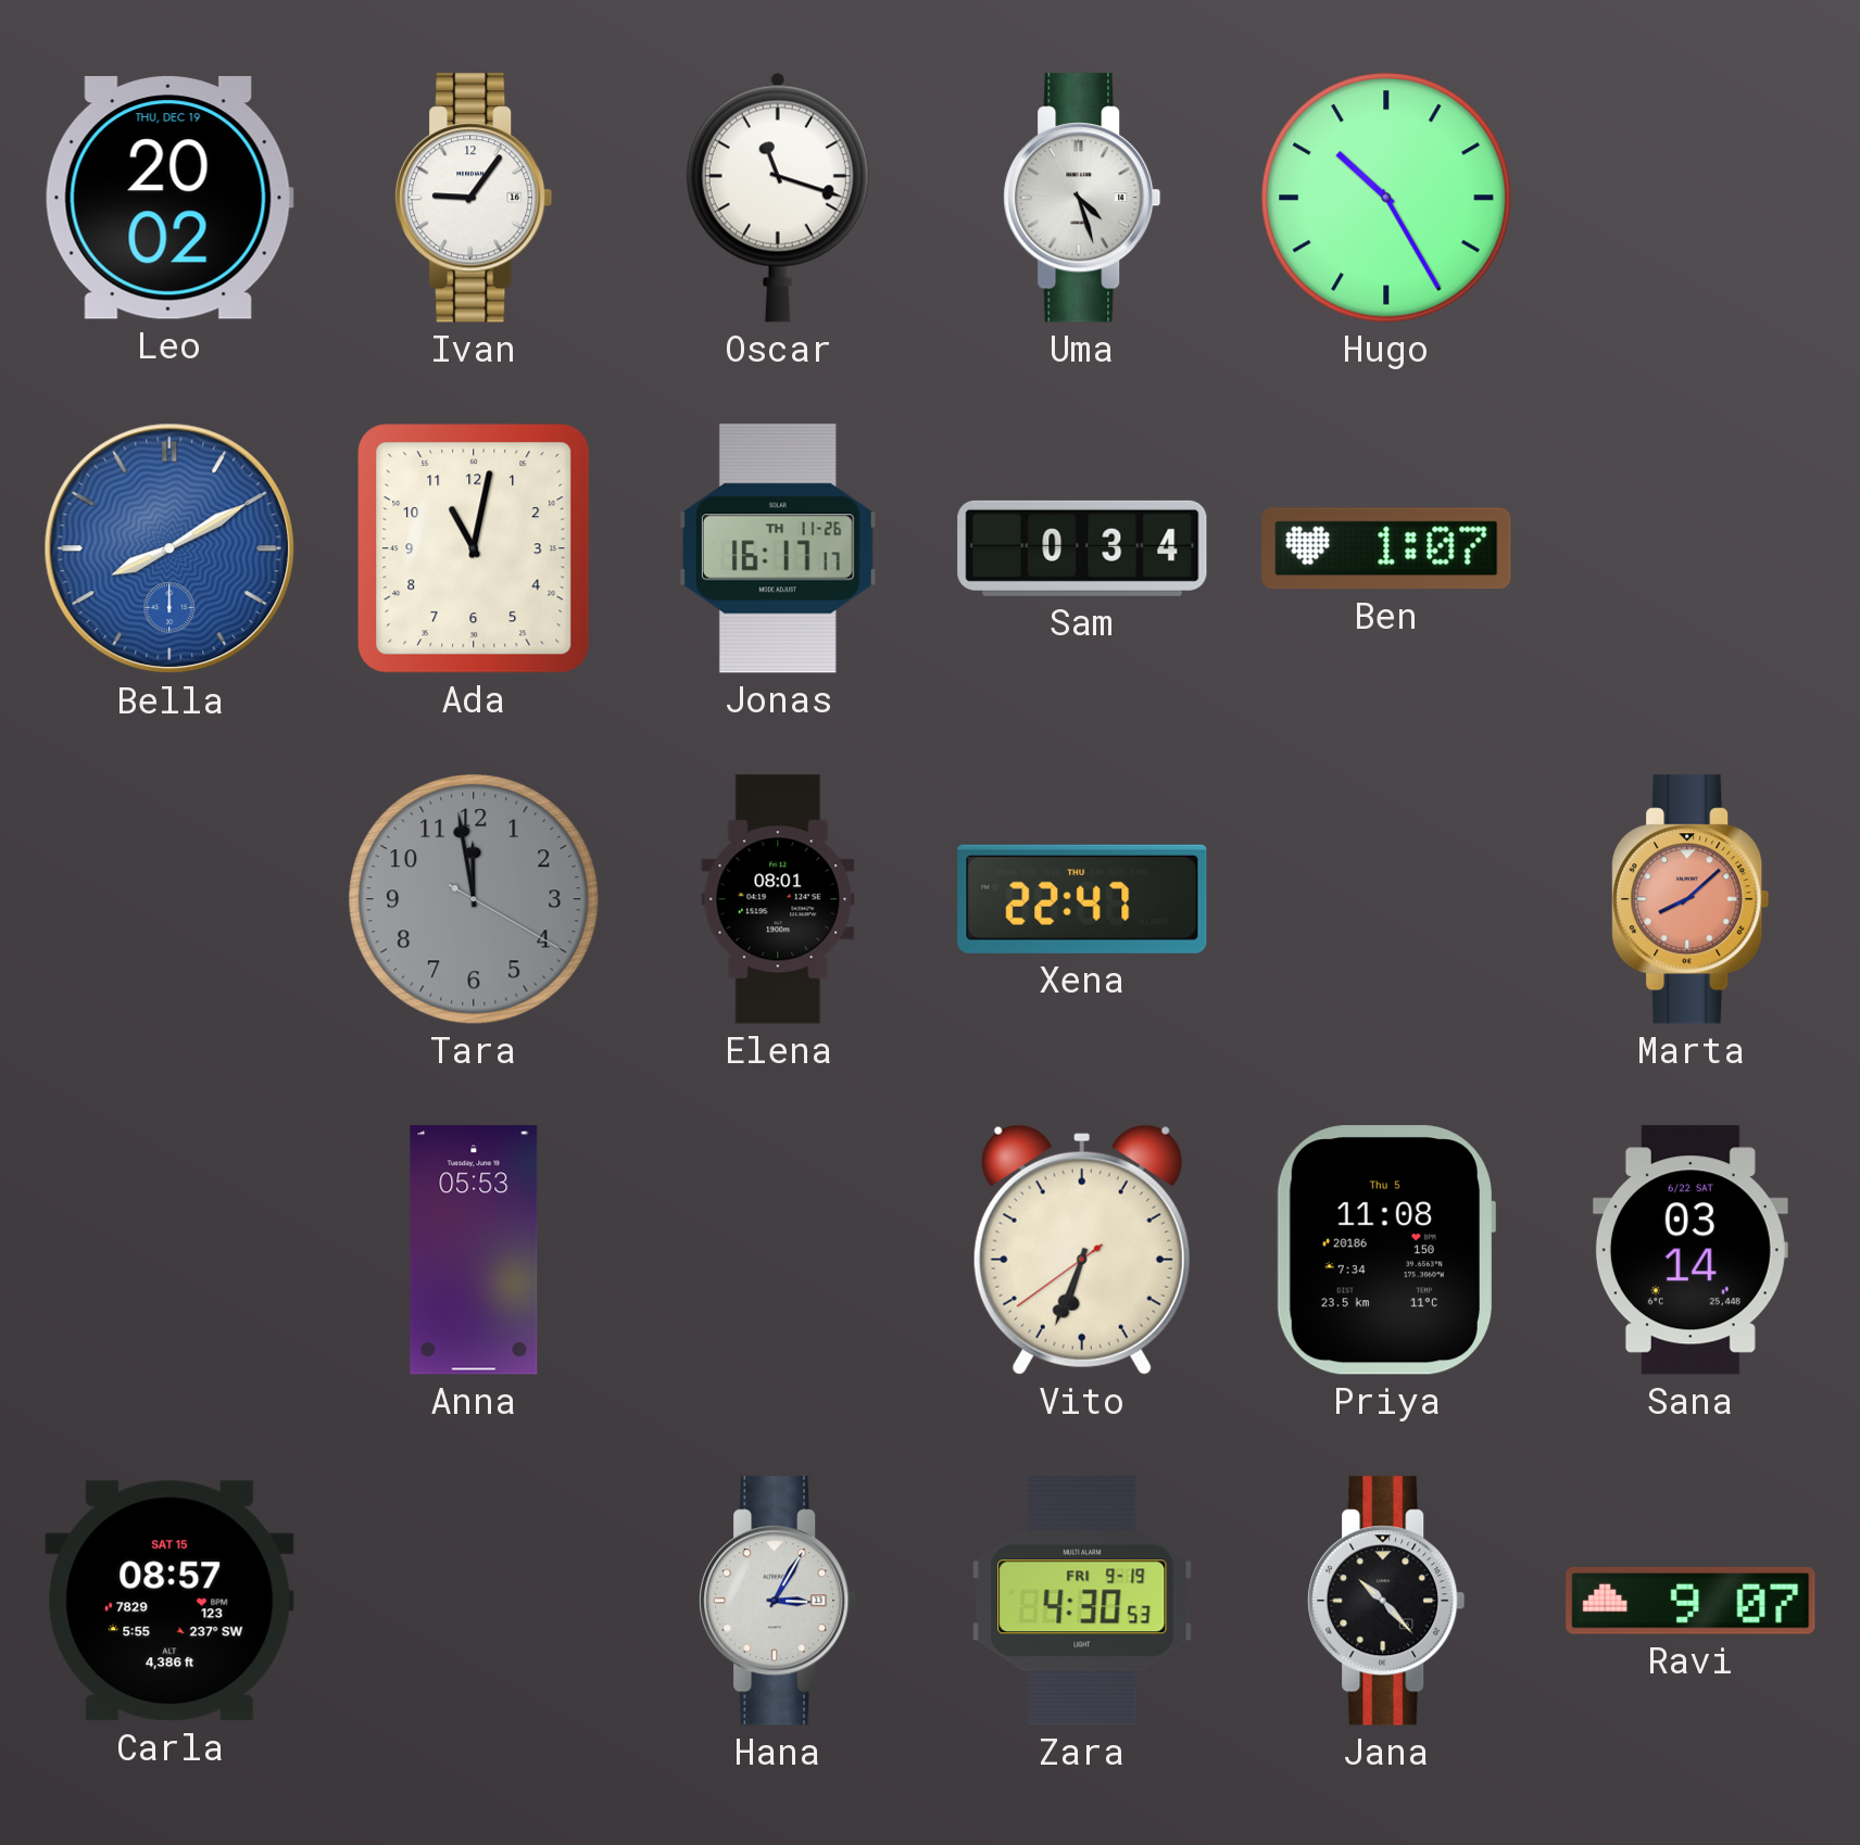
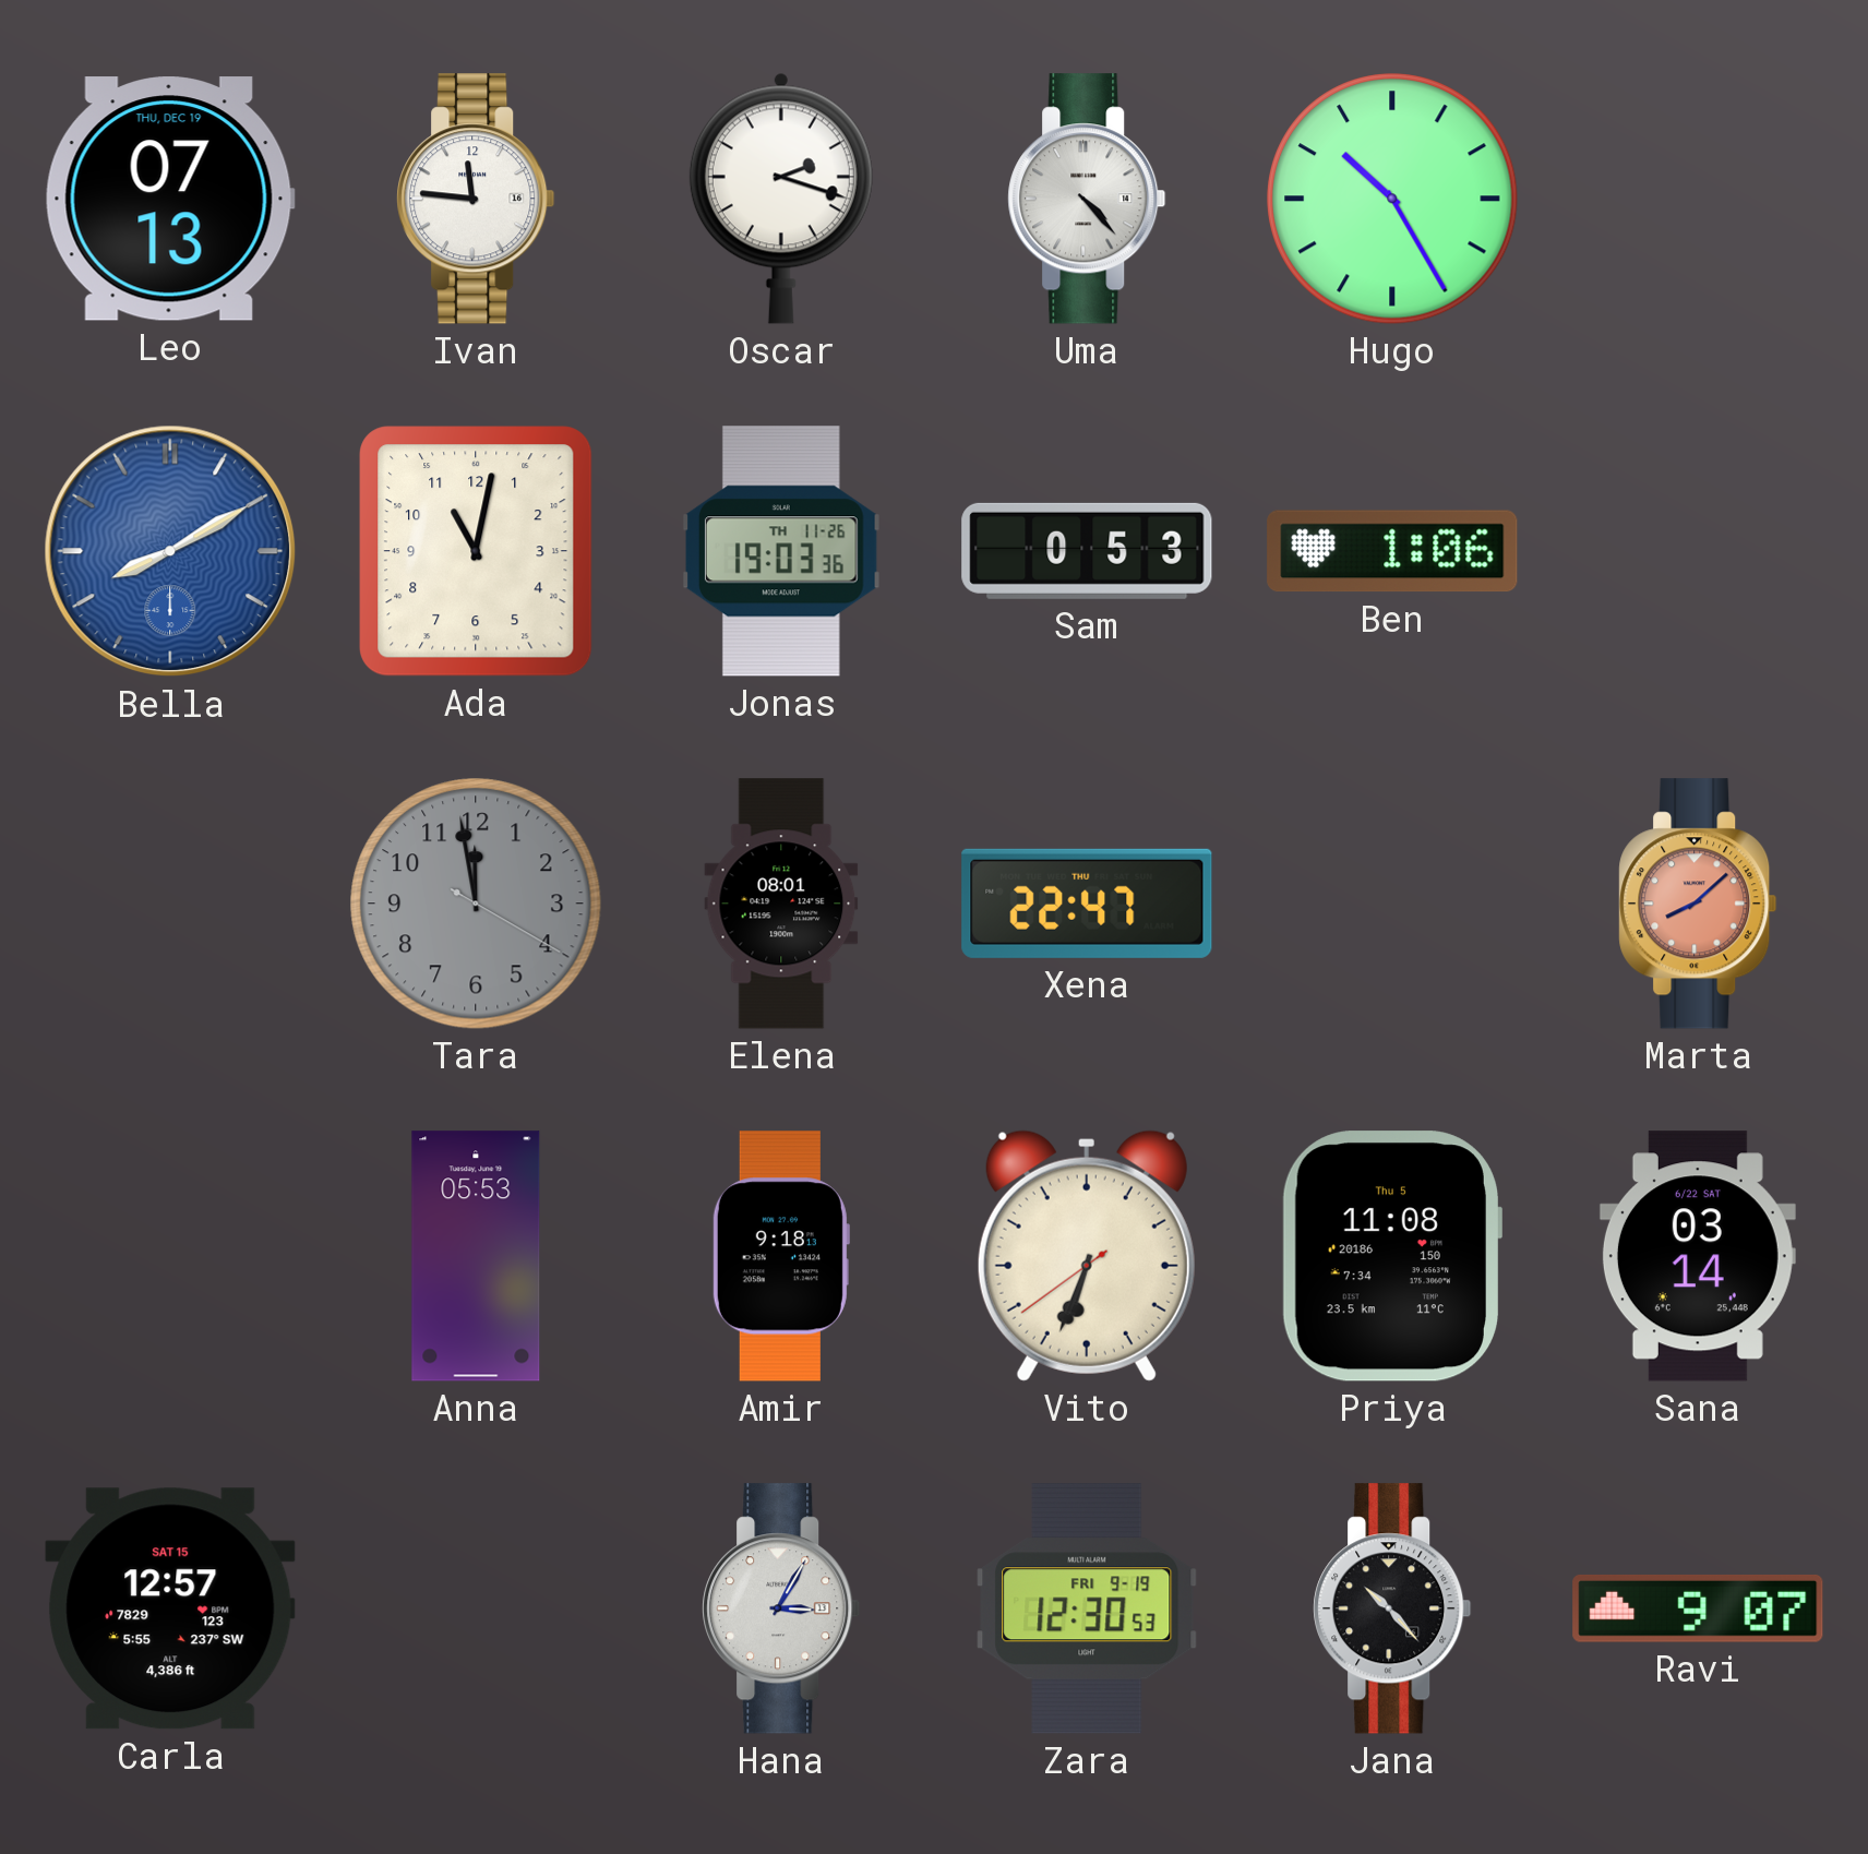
Leo: 20:02 -> 07:13
Ivan: 9:06 -> 11:46
Oscar: 11:18 -> 2:18
Uma: 4:27 -> 4:23
Jonas: 16:17 -> 19:03
Sam: 0:34 -> 0:53
Ben: 1:07 -> 1:06
Amir: none -> 9:18
Carla: 08:57 -> 12:57
Zara: 4:30 -> 12:30
